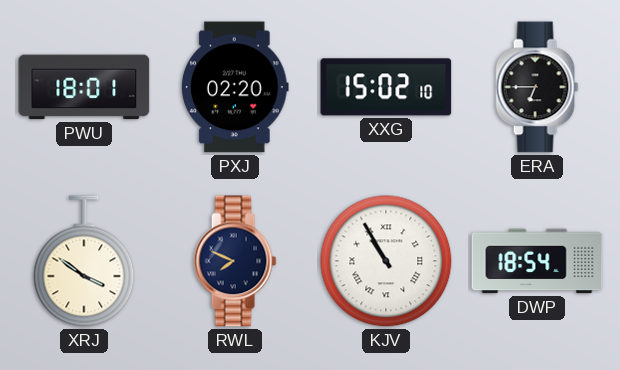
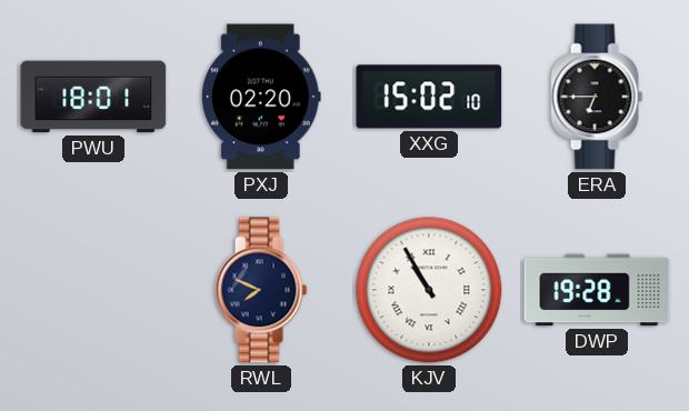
XRJ: 3:51 -> none
DWP: 18:54 -> 19:28
